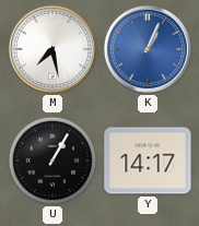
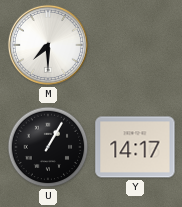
M: 7:28 -> 7:30
K: 1:04 -> none
